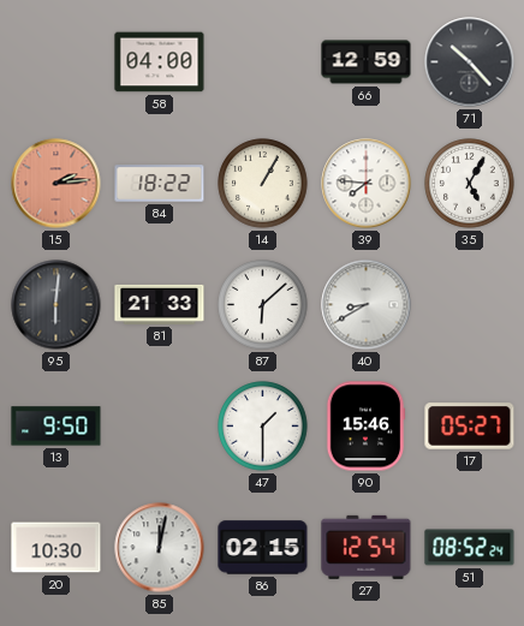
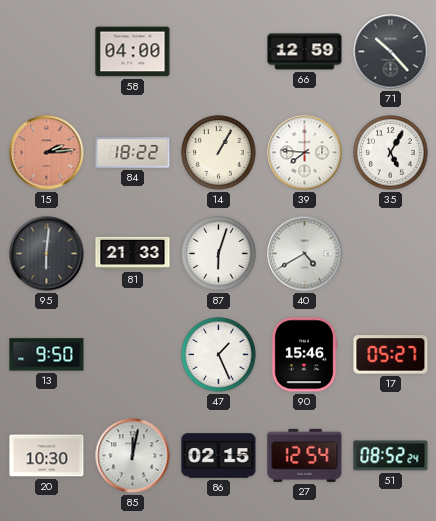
87: 6:08 -> 6:03
40: 8:40 -> 4:40
47: 1:30 -> 1:26
